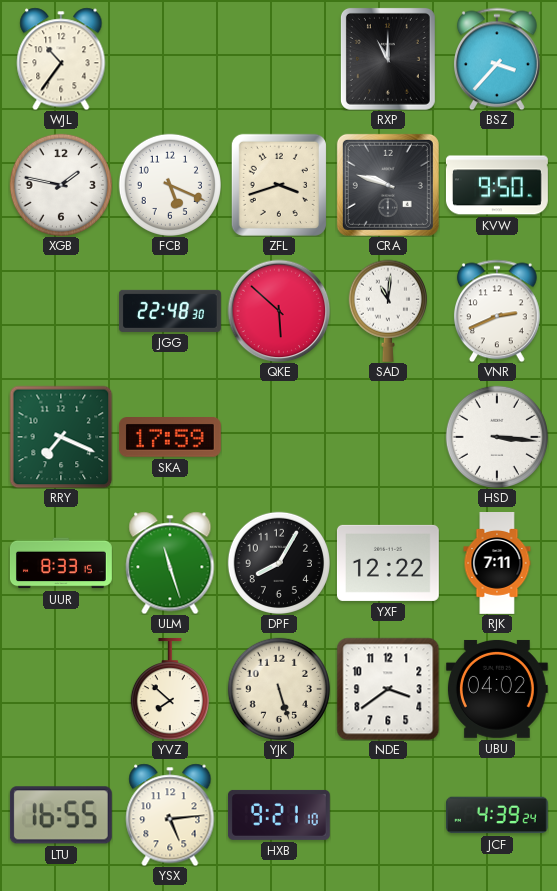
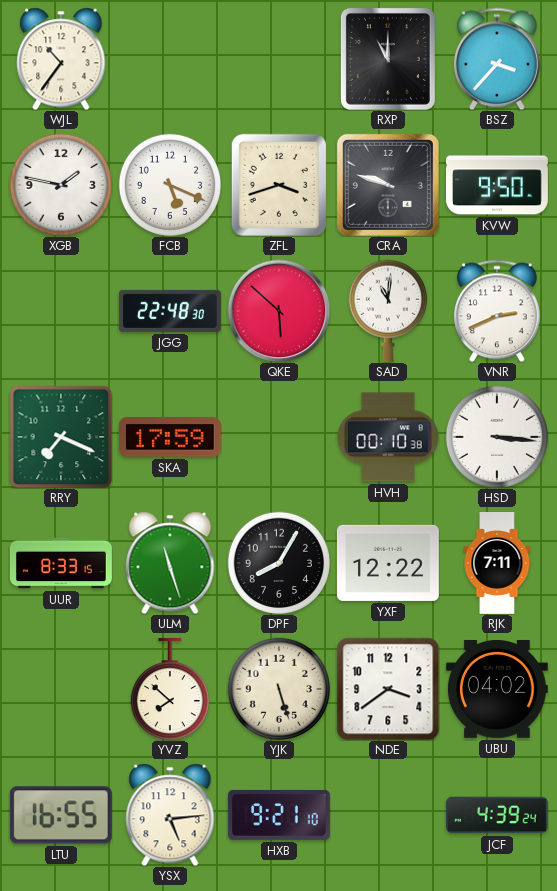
HVH: none -> 00:10
